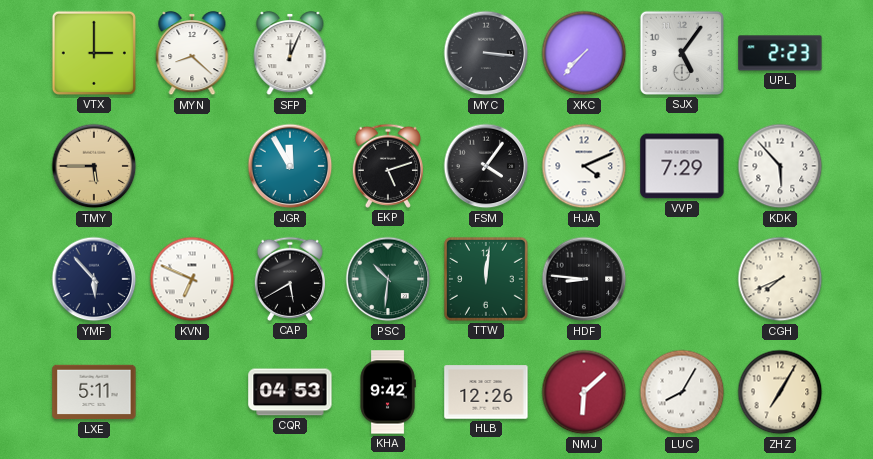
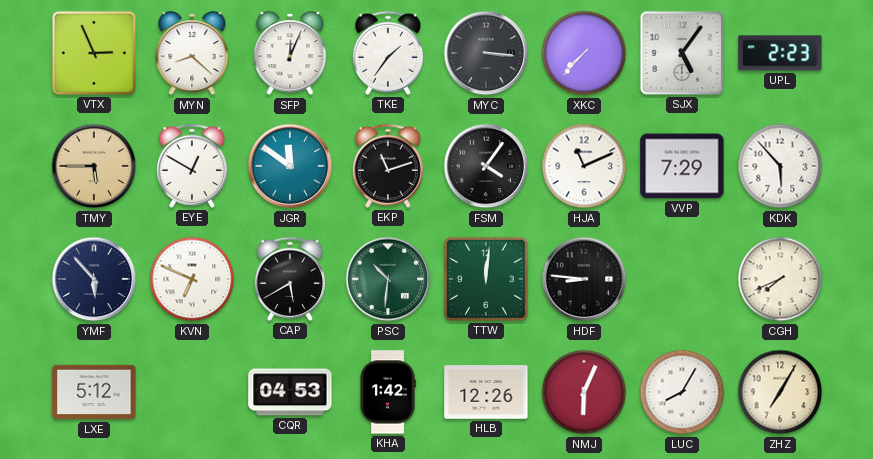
VTX: 3:00 -> 2:56
TKE: none -> 1:36
EYE: none -> 12:50
JGR: 11:55 -> 11:51
EKP: 5:12 -> 11:12
HJA: 4:11 -> 11:11
LXE: 5:11 -> 5:12
KHA: 9:42 -> 1:42
NMJ: 6:08 -> 6:04
